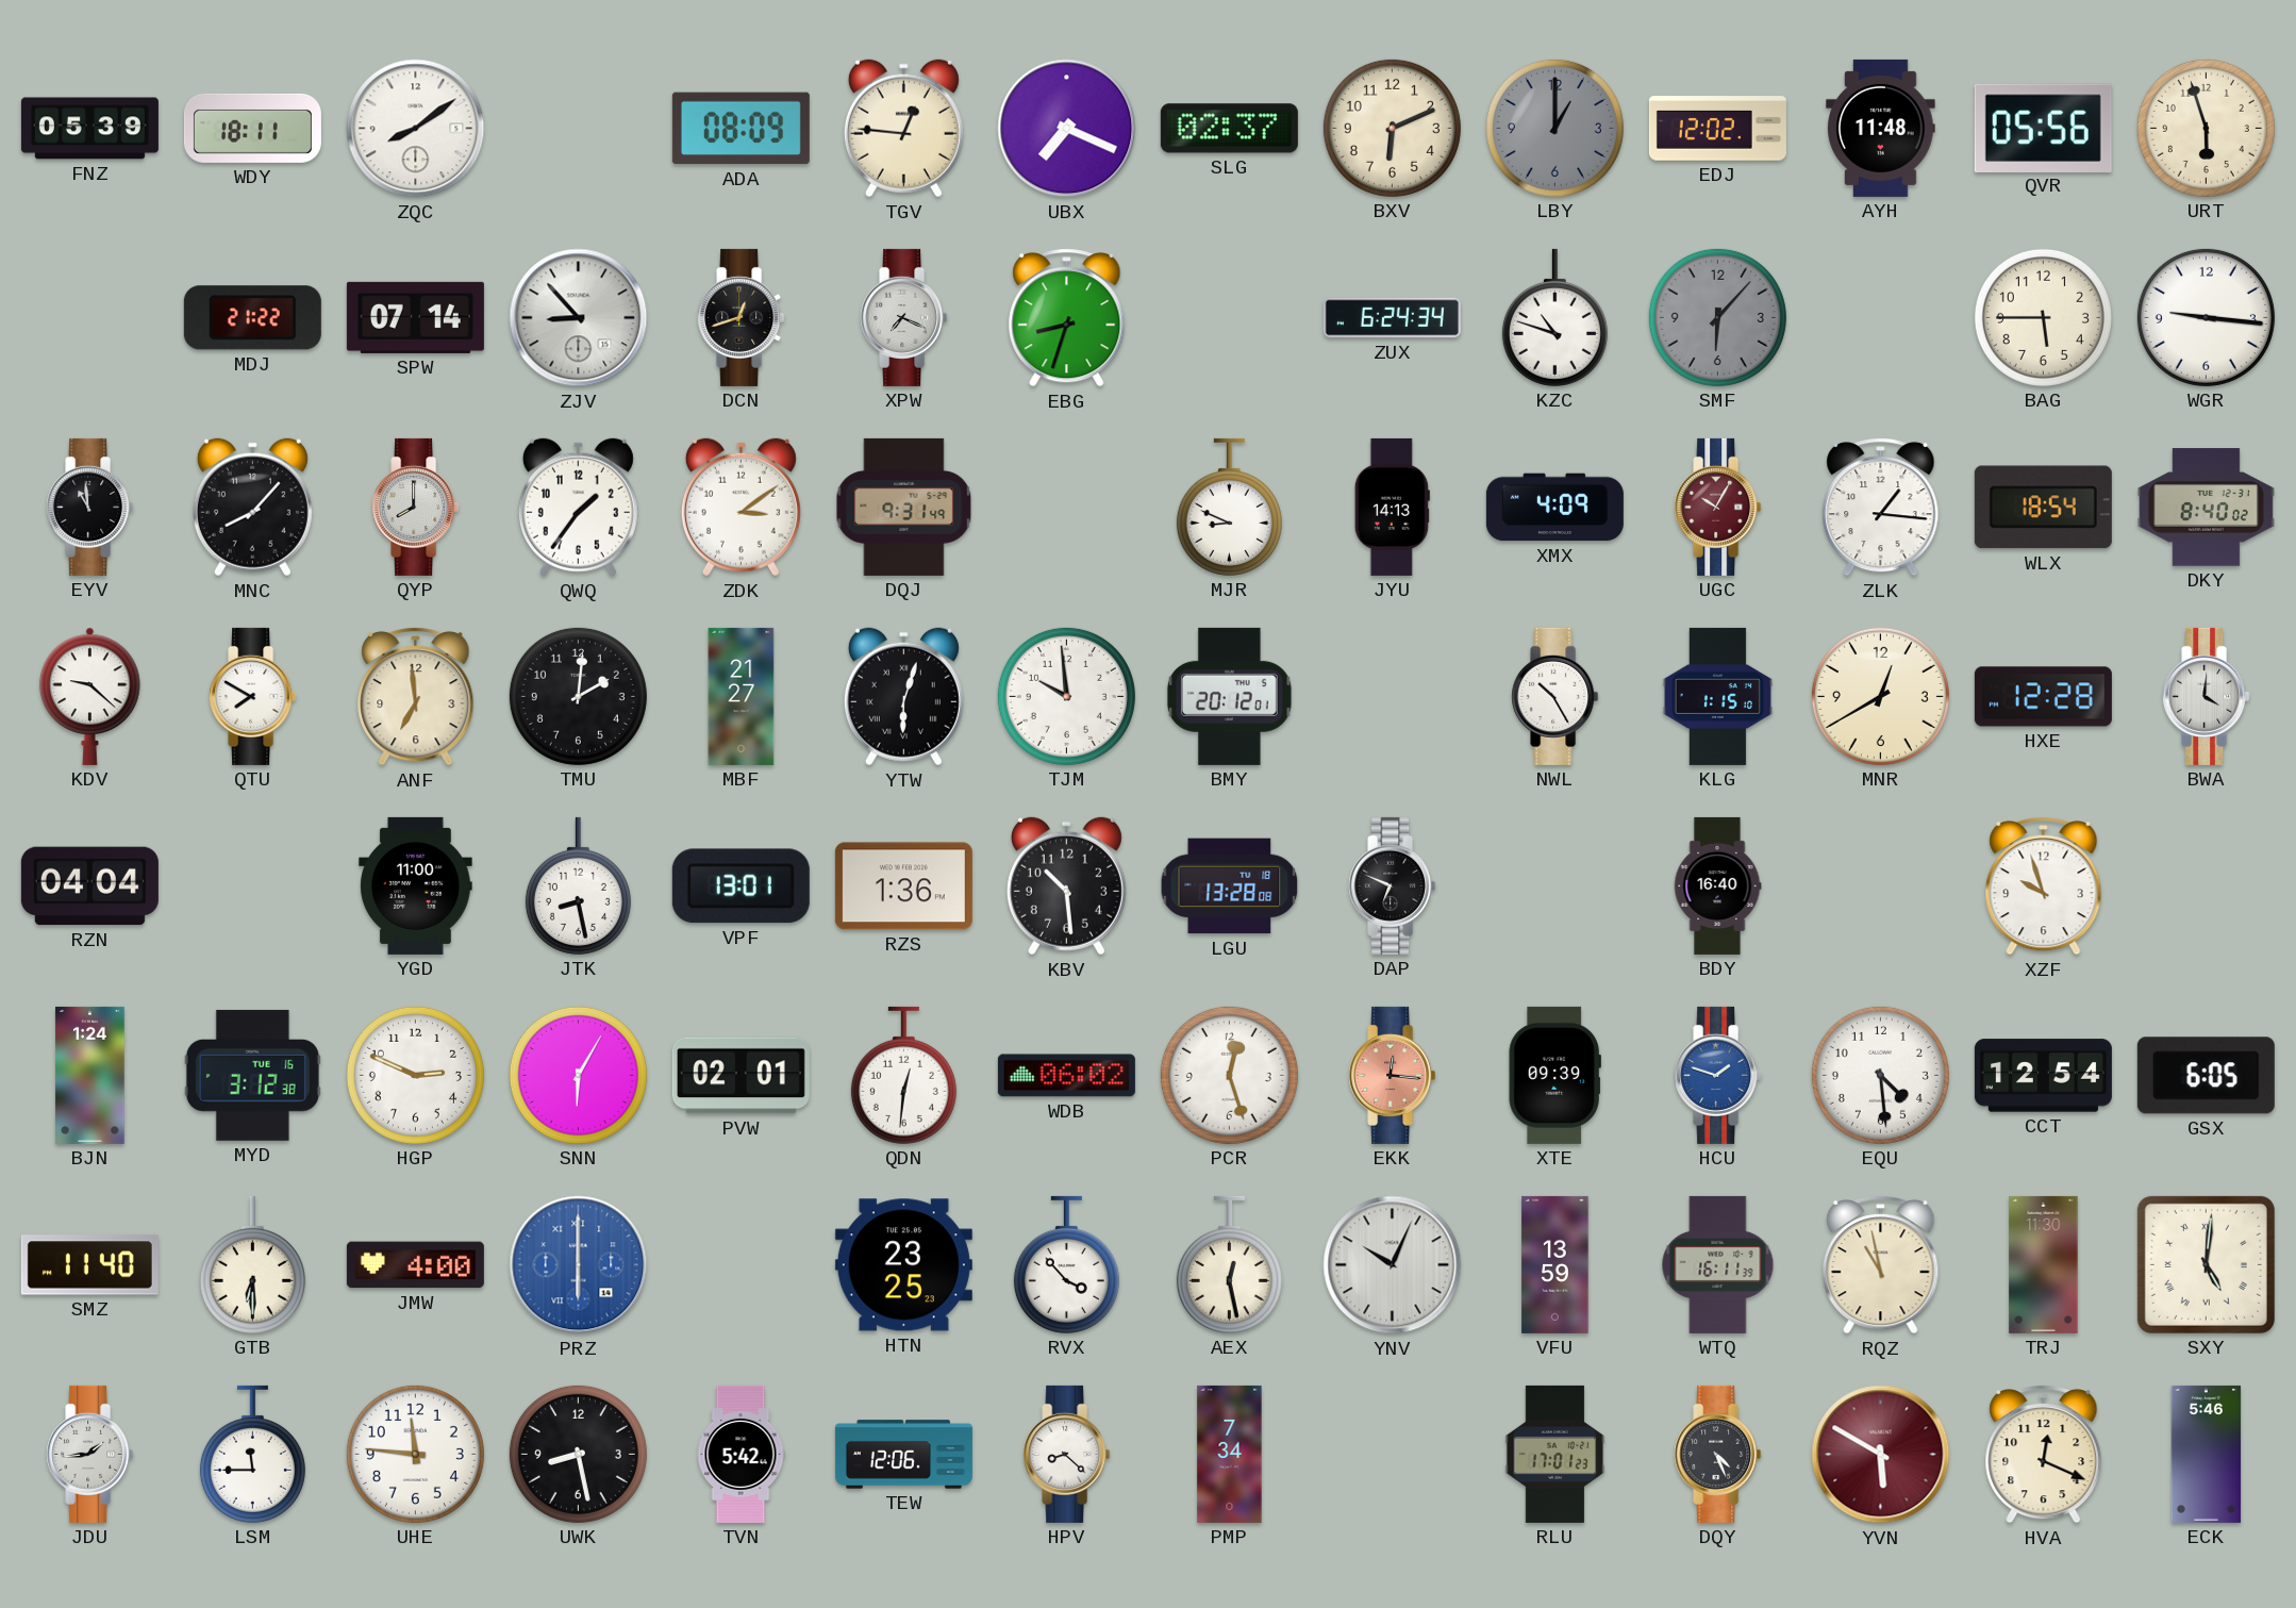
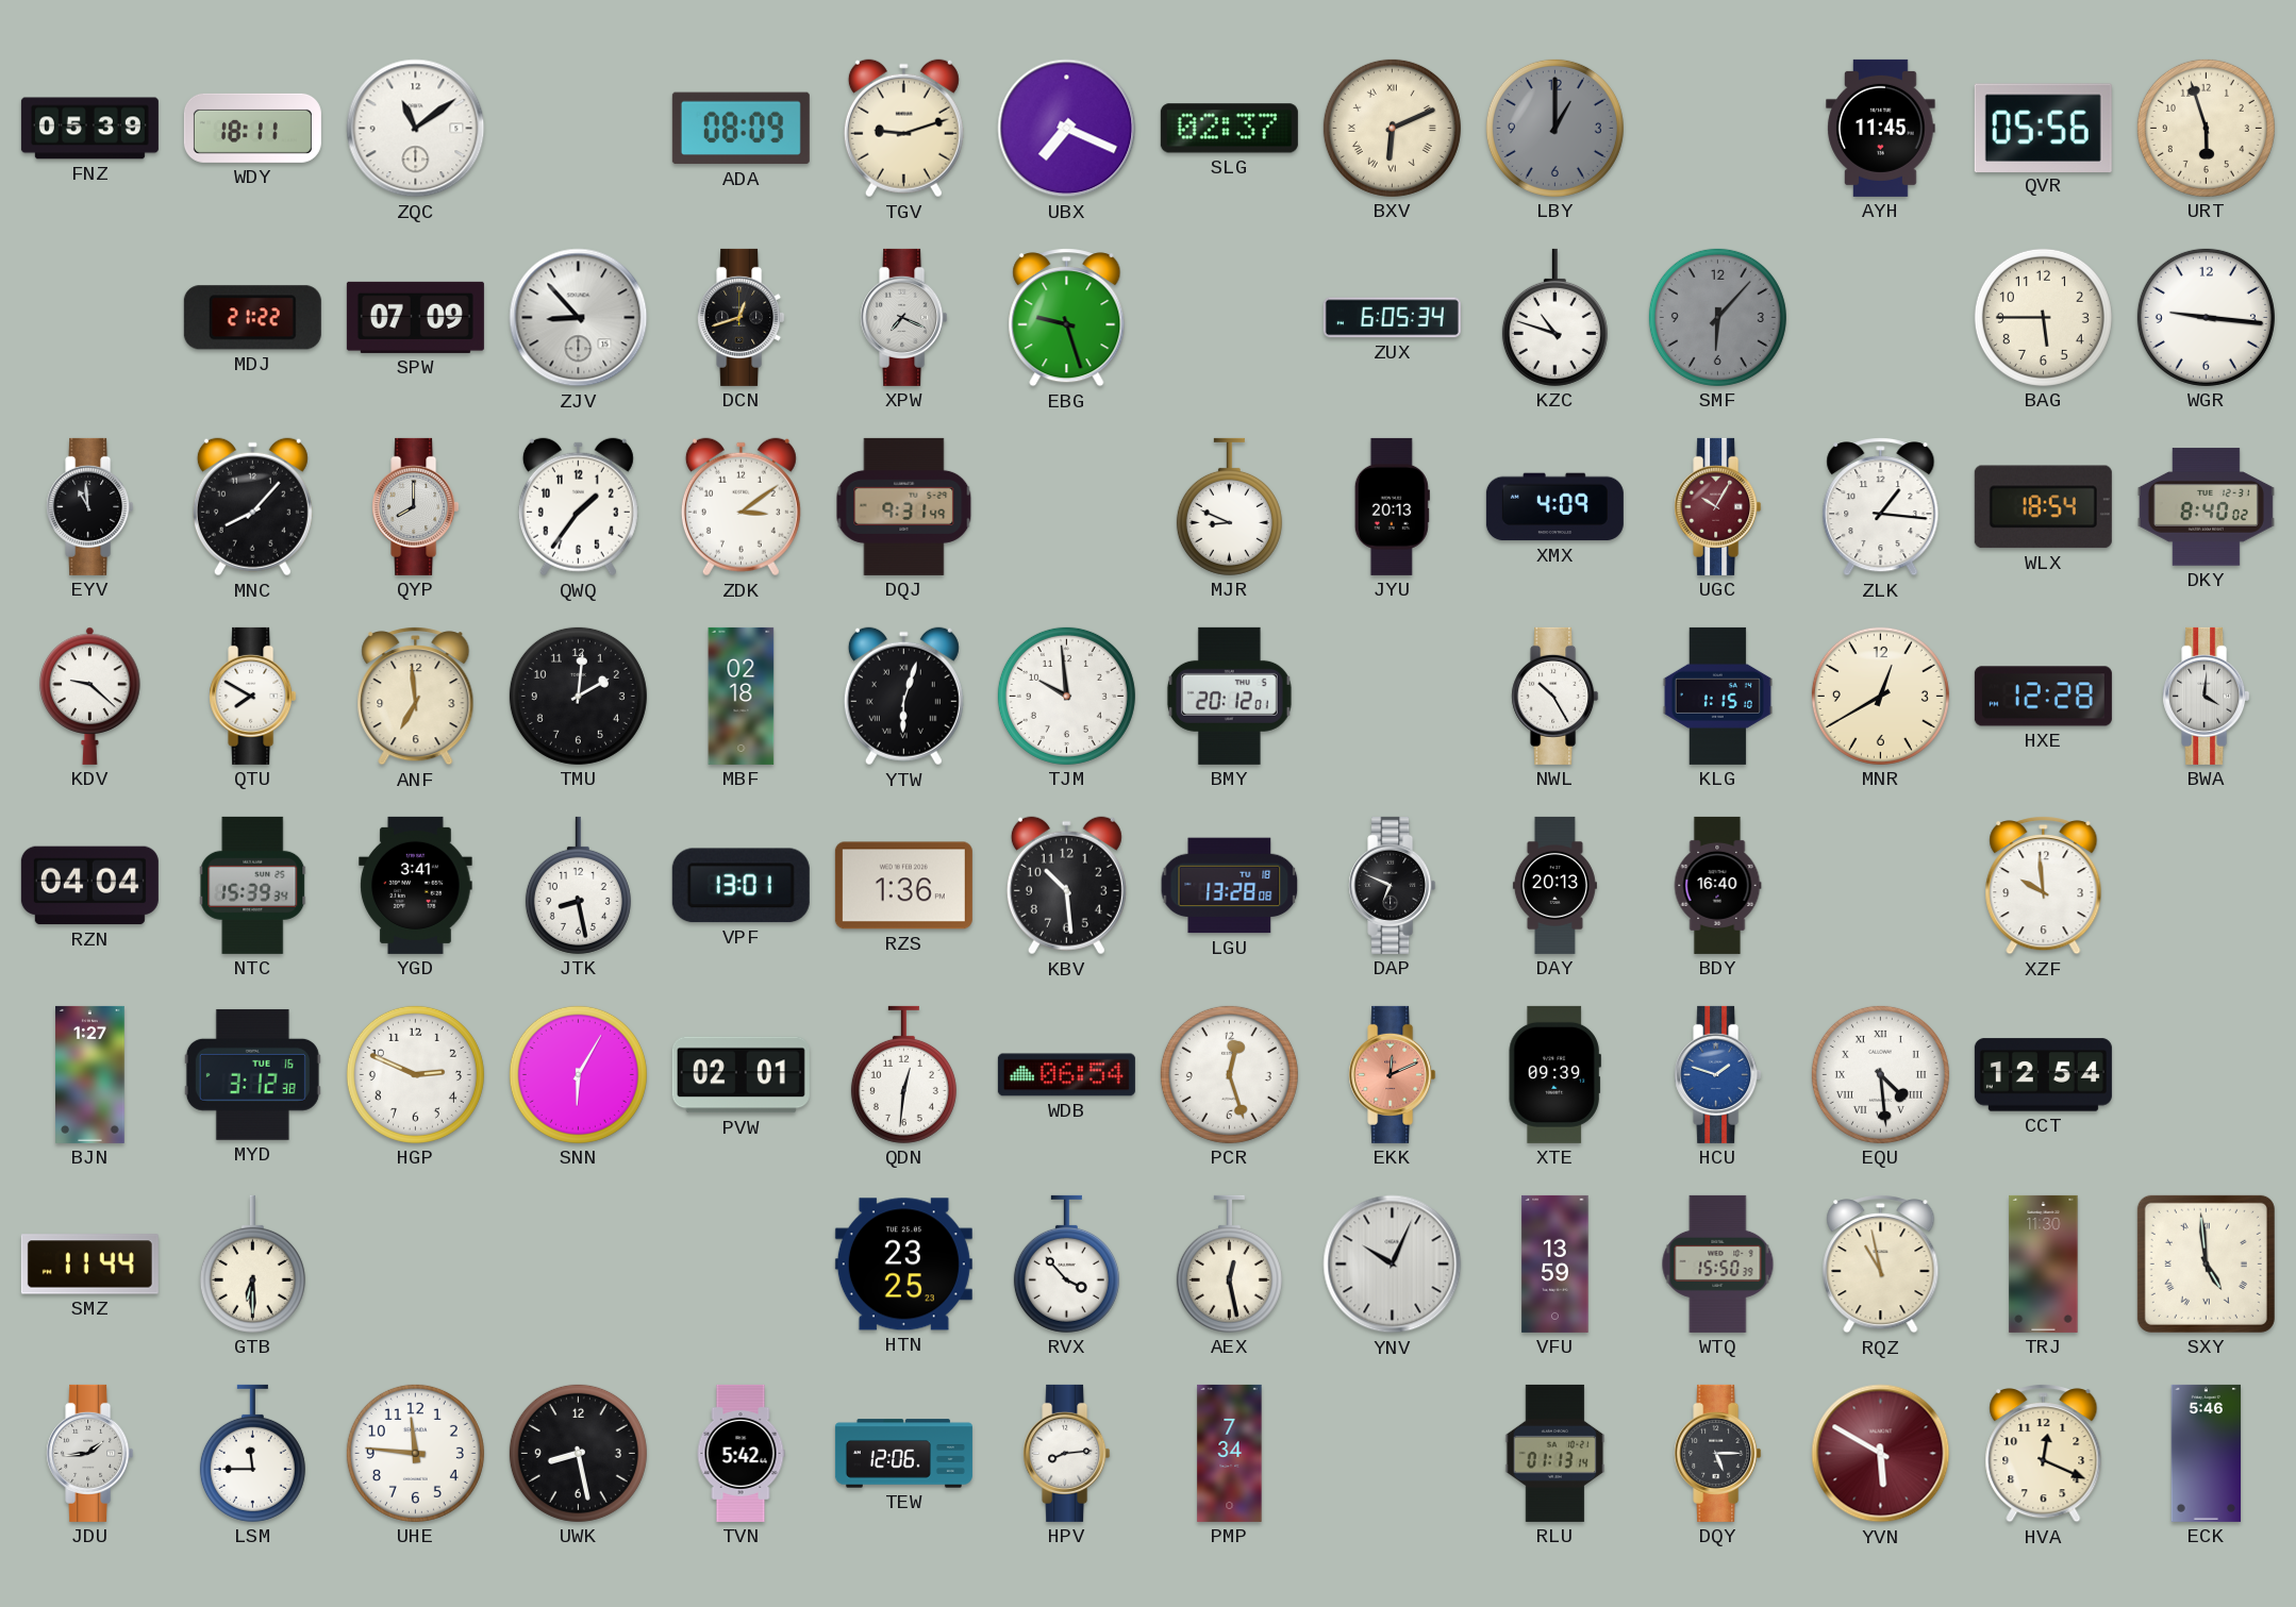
ZQC: 8:09 -> 11:09
TGV: 12:46 -> 9:12
BXV numerals: Arabic -> Roman
EDJ: 12:02 -> none
AYH: 11:48 -> 11:45
SPW: 07:14 -> 07:09
EBG: 8:33 -> 9:27
ZUX: 6:24 -> 6:05
JYU: 14:13 -> 20:13
MBF: 21:27 -> 02:18
NTC: none -> 15:39
YGD: 11:00 -> 3:41
DAY: none -> 20:13
XZF: 9:57 -> 9:59
BJN: 1:24 -> 1:27
WDB: 06:02 -> 06:54
EKK: 12:16 -> 12:11
EQU numerals: Arabic -> Roman
GSX: 6:05 -> none
SMZ: 11:40 -> 11:44
JMW: 4:00 -> none
PRZ: 6:00 -> none
WTQ: 16:11 -> 15:50
SXY: 5:01 -> 4:59
HPV: 8:22 -> 8:14
RLU: 17:01 -> 01:13
DQY: 4:26 -> 5:15
